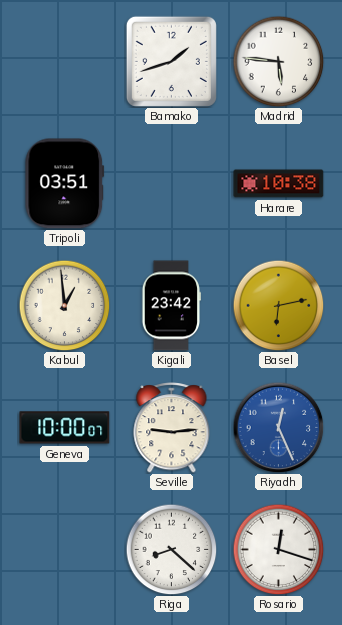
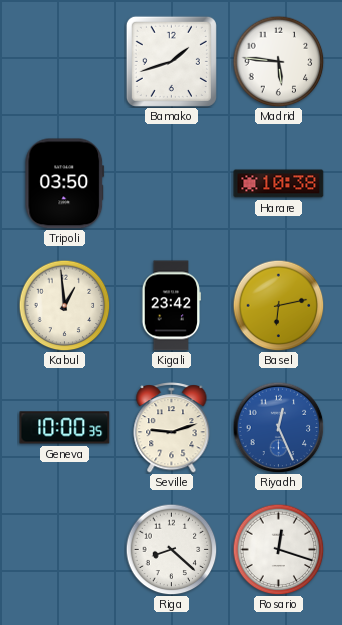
Tripoli: 03:51 -> 03:50
Geneva: 10:00:07 -> 10:00:35
Seville: 9:14 -> 9:12
